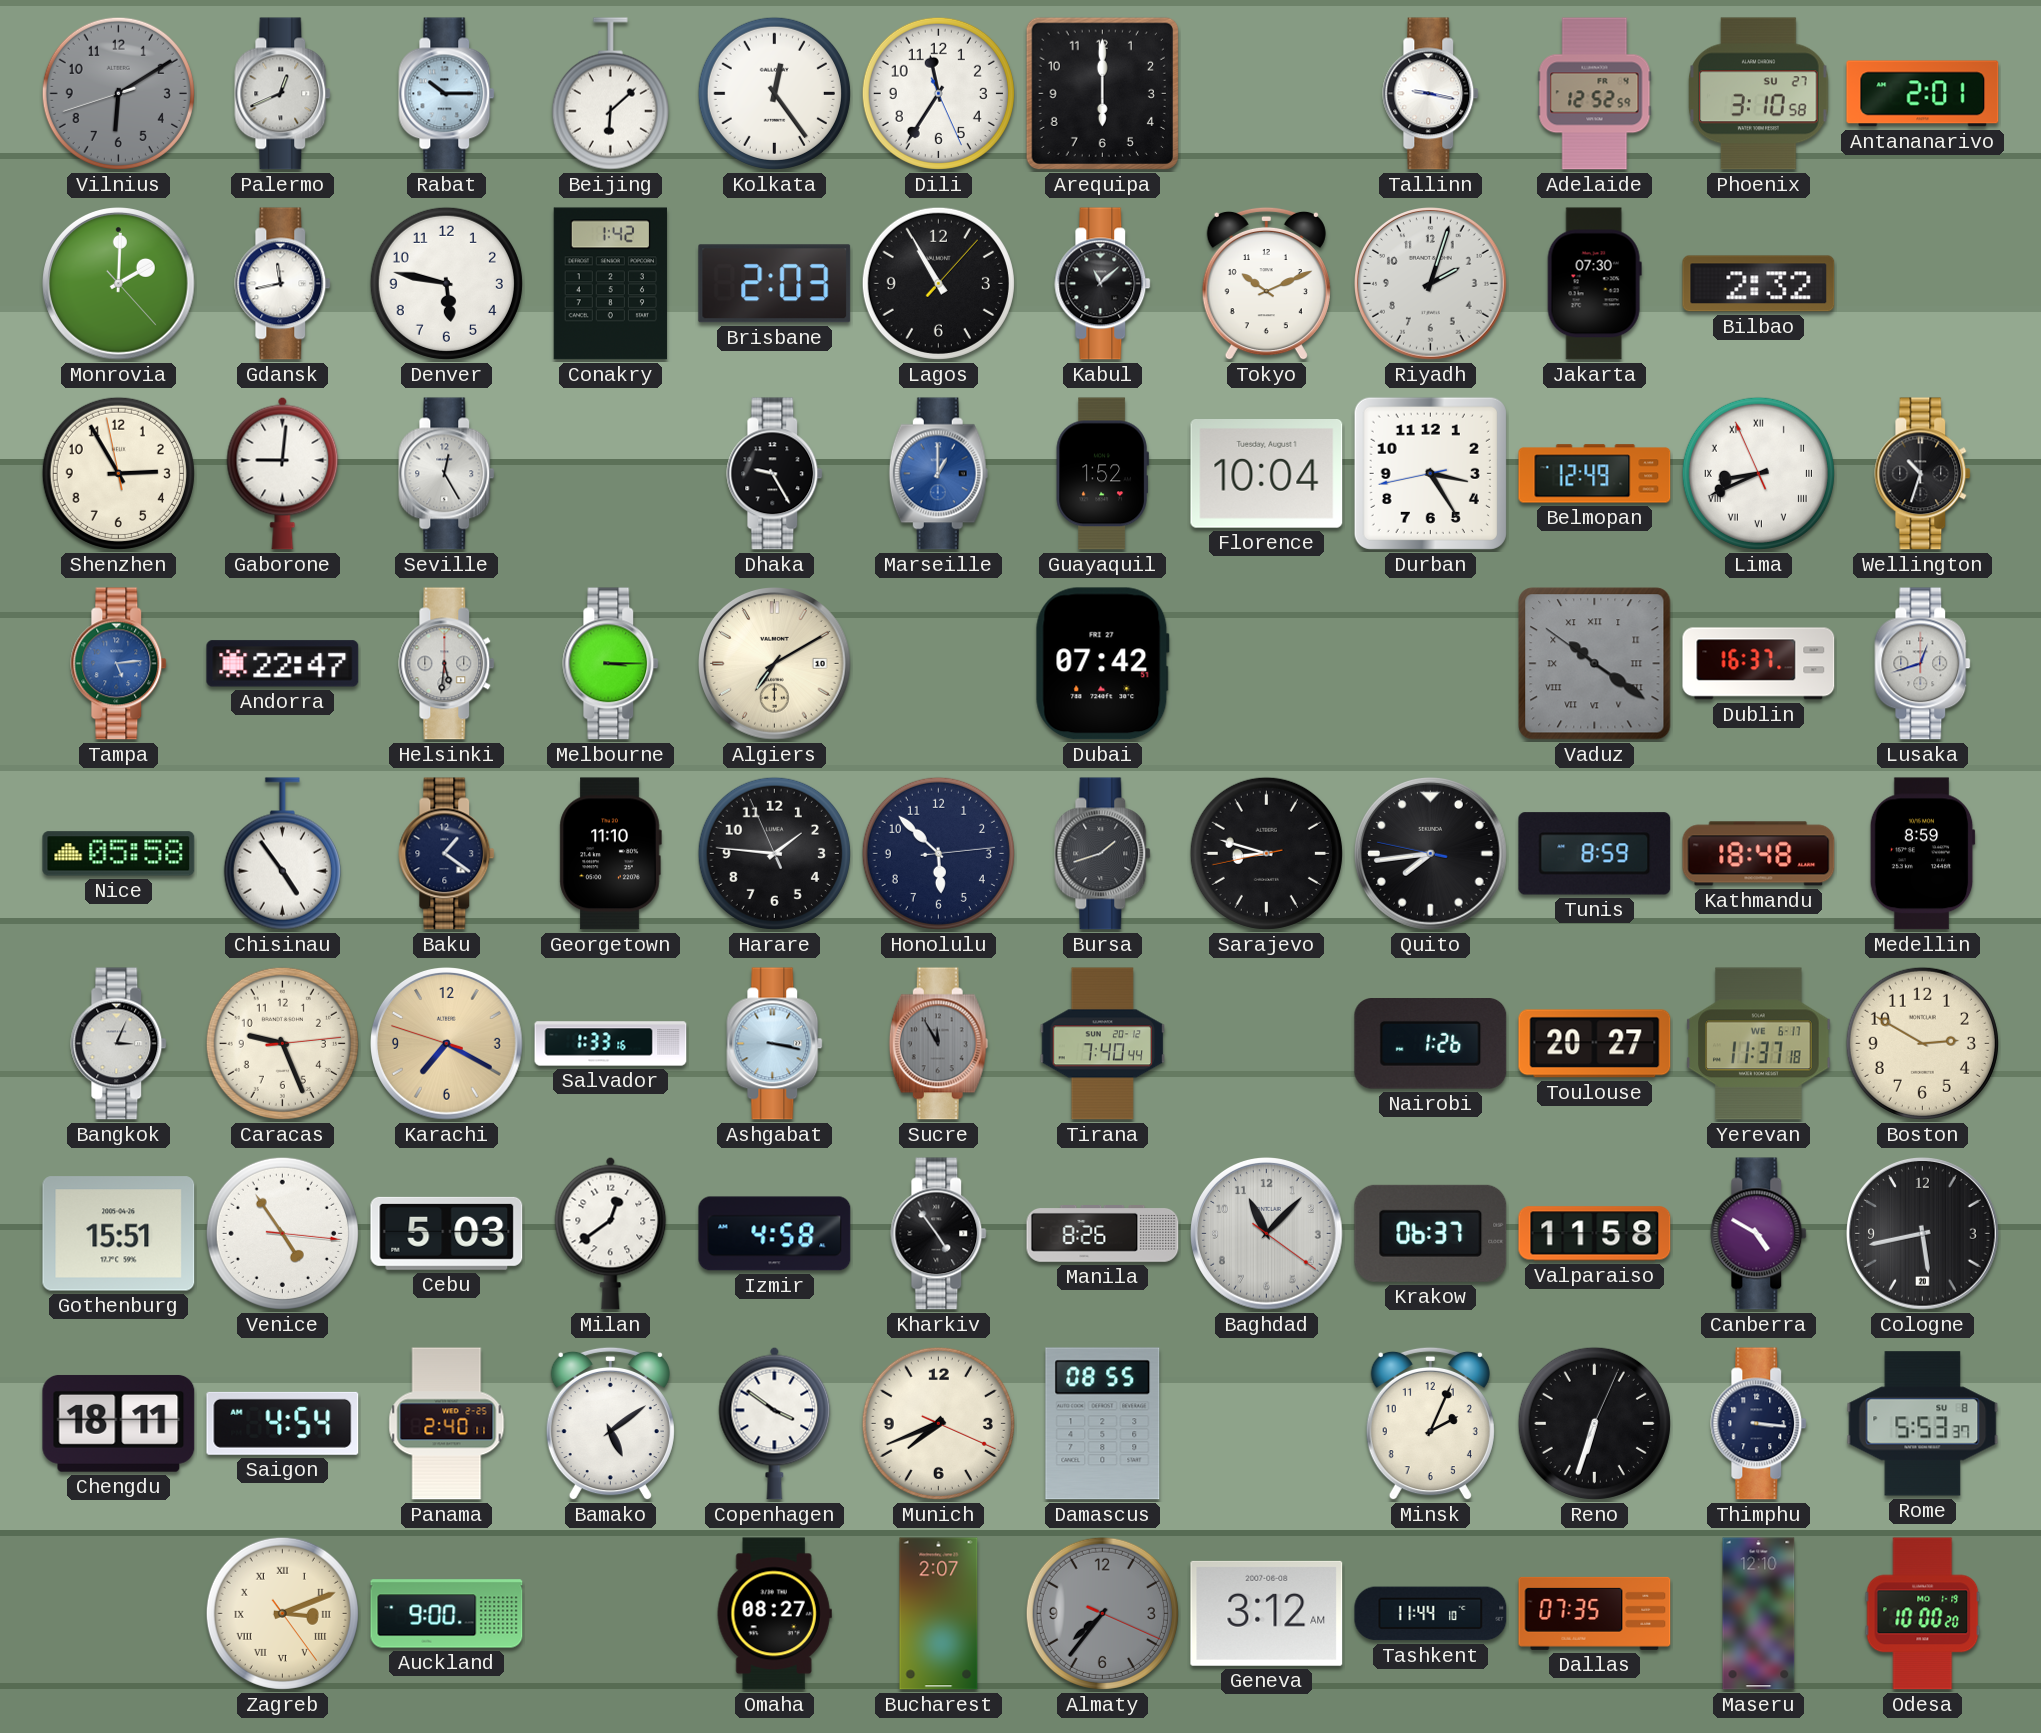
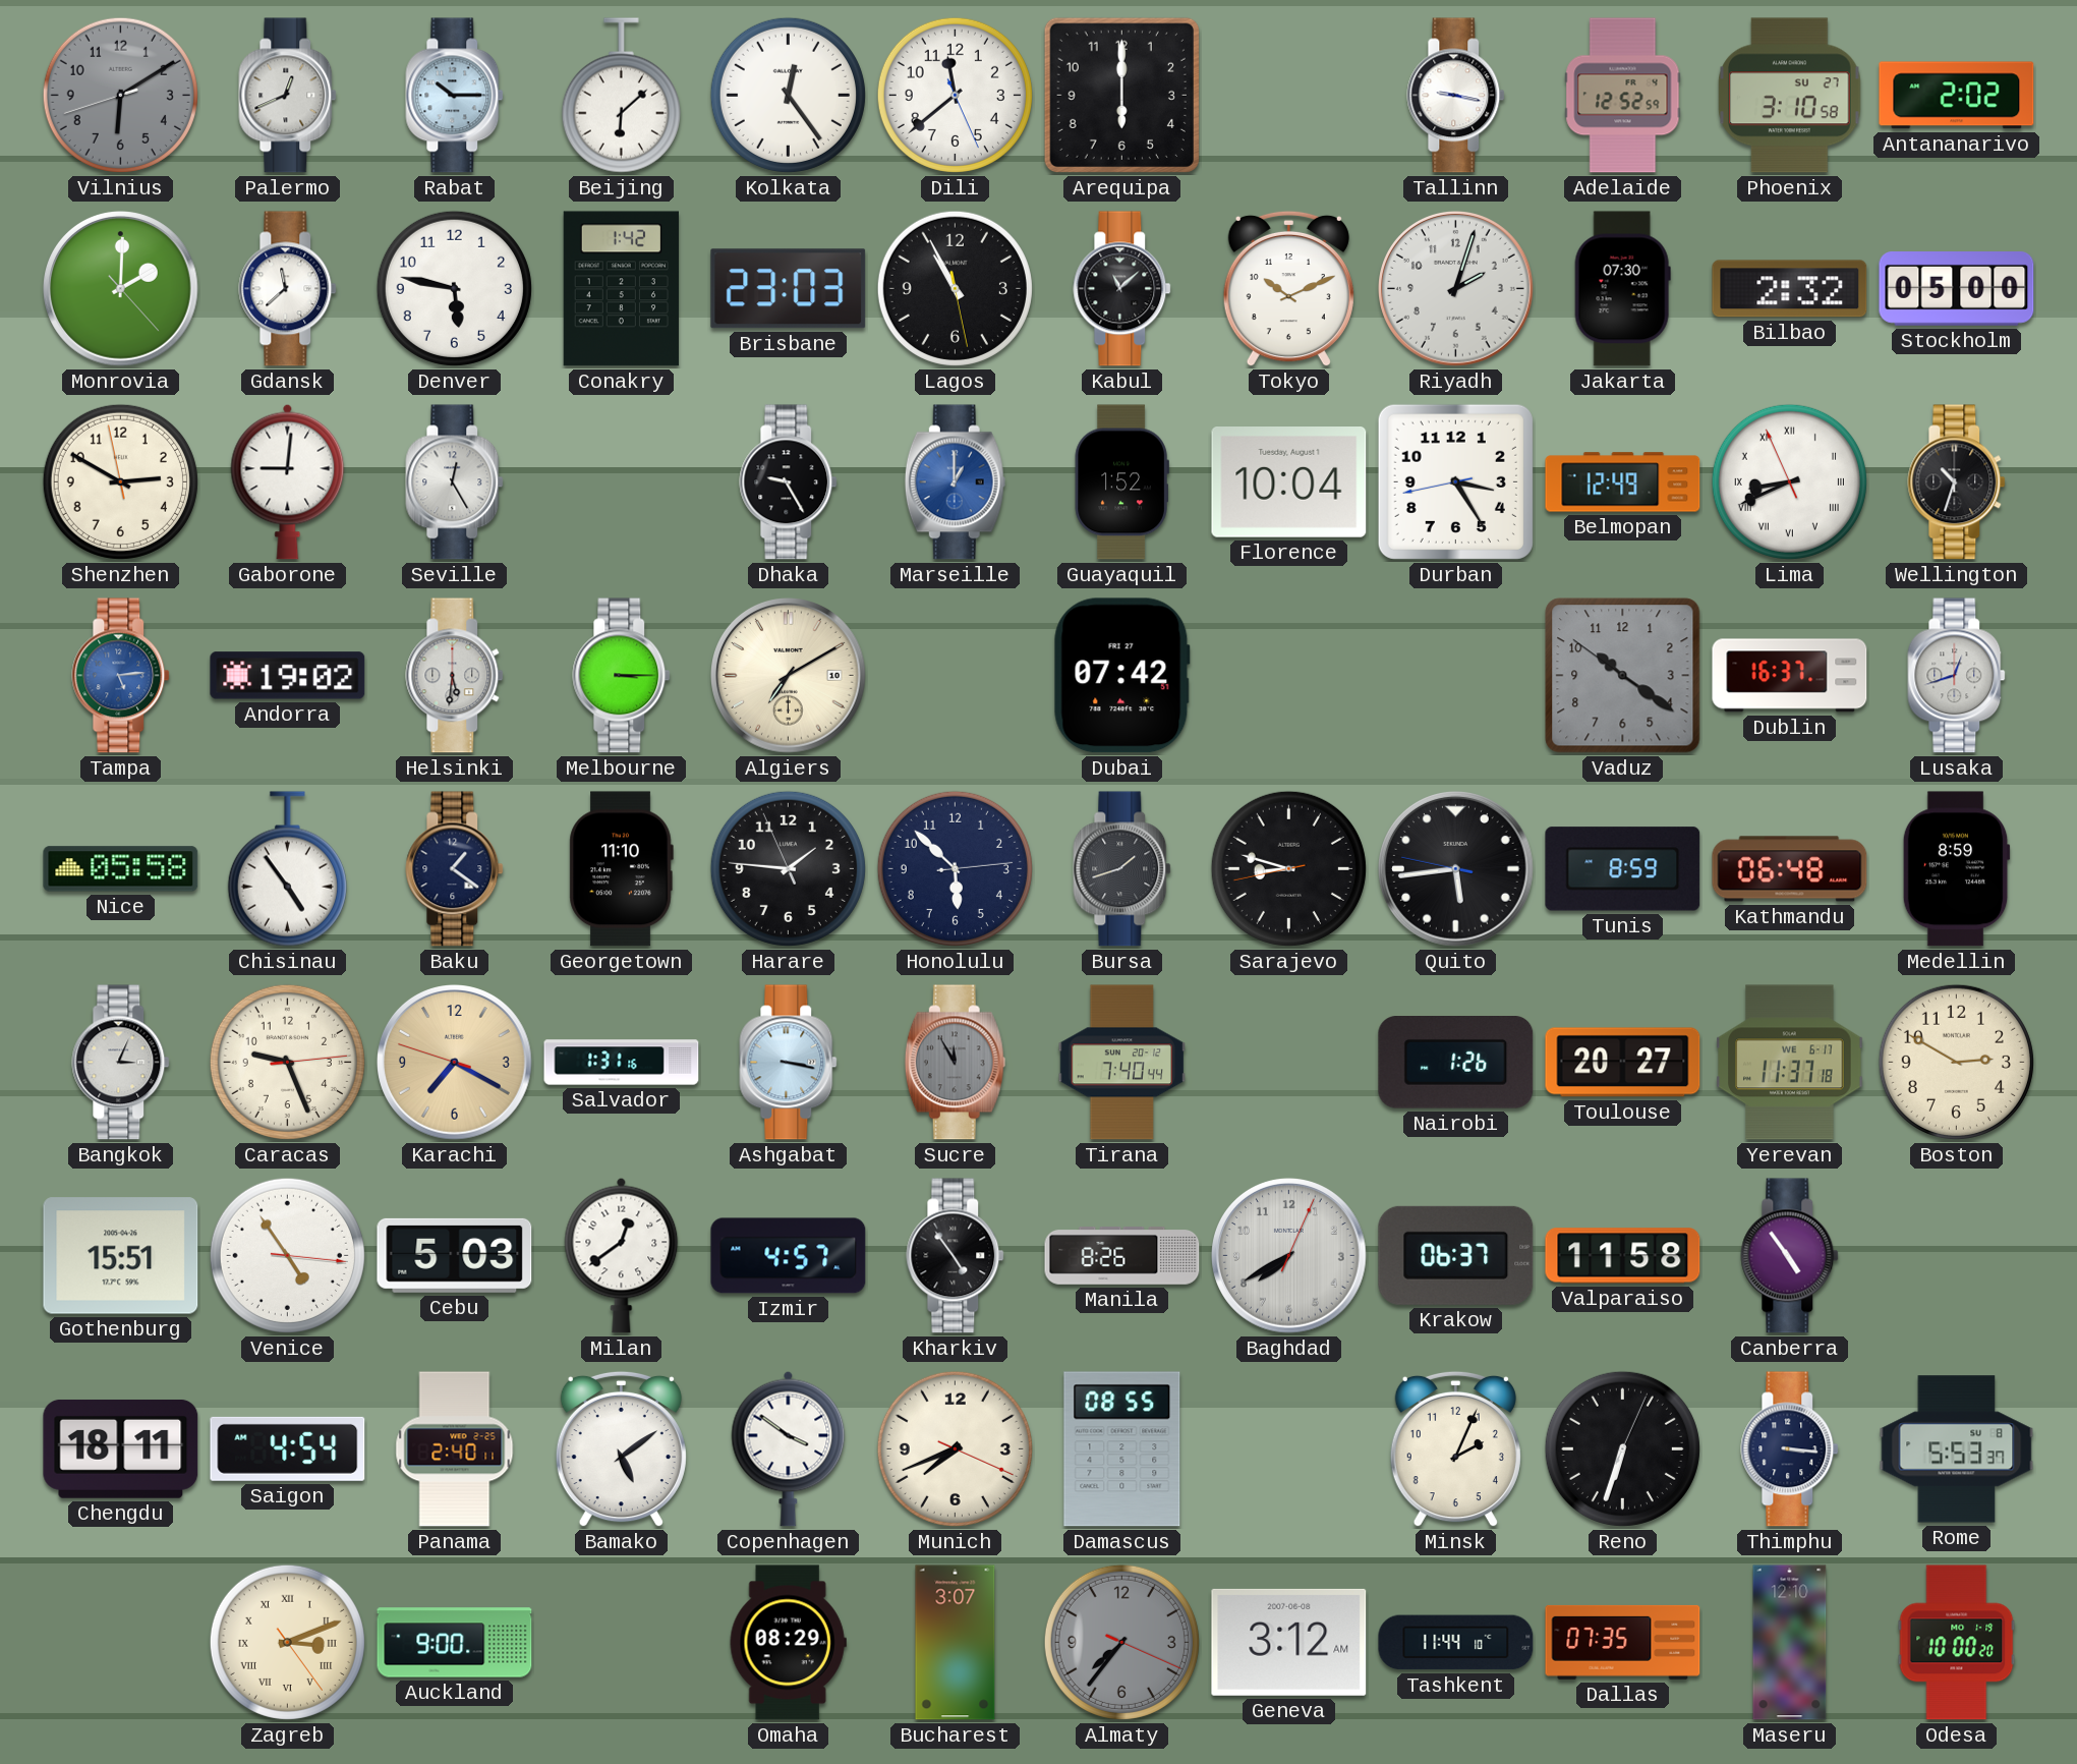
Dili: 11:35 -> 11:38
Antananarivo: 2:01 -> 2:02
Gdansk: 11:43 -> 11:38
Brisbane: 2:03 -> 23:03
Lagos: 10:55:07 -> 10:55:28
Stockholm: none -> 05:00
Shenzhen: 2:54 -> 2:49
Andorra: 22:47 -> 19:02
Vaduz numerals: Roman -> Arabic
Quito: 7:43 -> 5:43
Kathmandu: 18:48 -> 06:48
Salvador: 1:33 -> 1:31
Izmir: 4:58 -> 4:57
Baghdad: 11:07 -> 7:40
Canberra: 4:50 -> 4:54
Cologne: 5:43 -> none
Omaha: 08:27 -> 08:29
Bucharest: 2:07 -> 3:07
